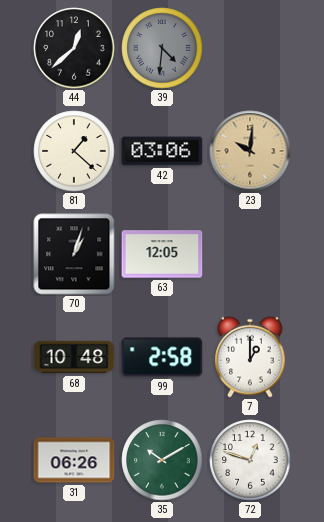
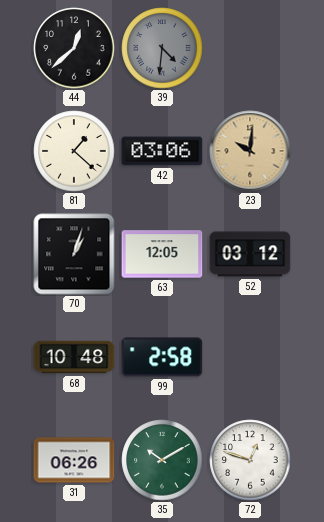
52: none -> 03:12
7: 1:00 -> none
